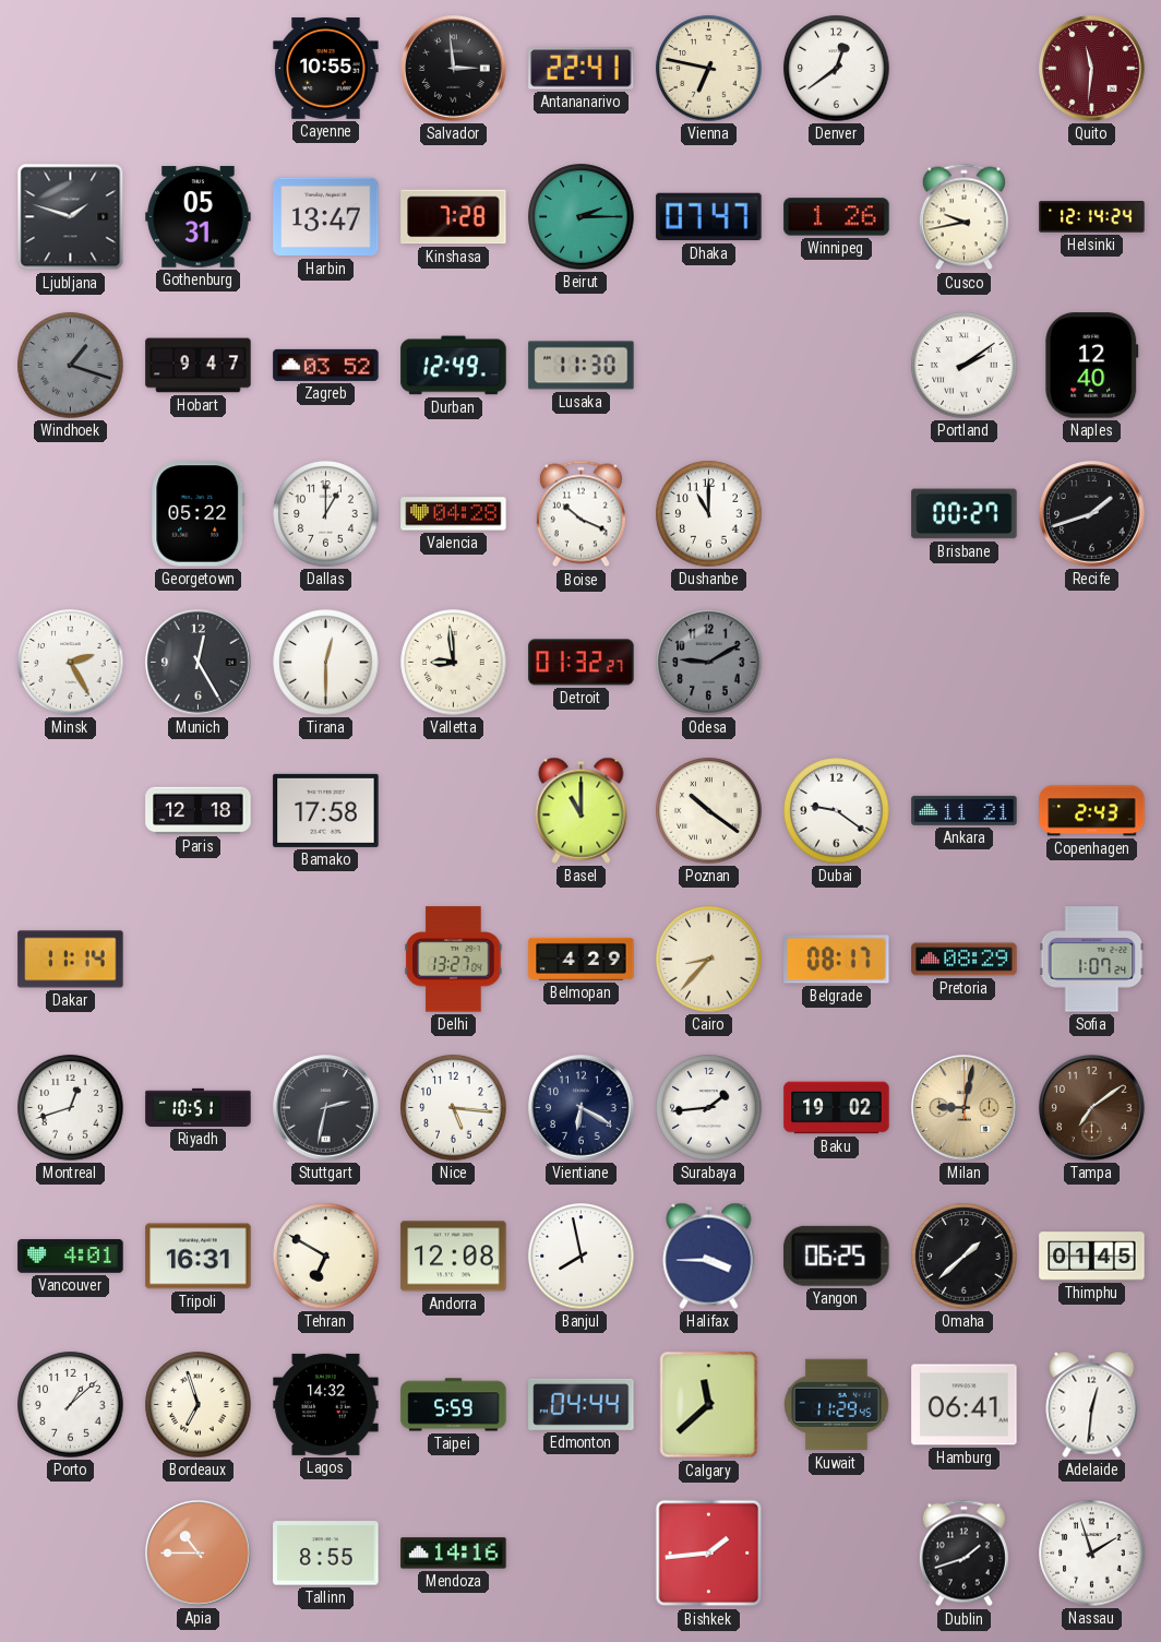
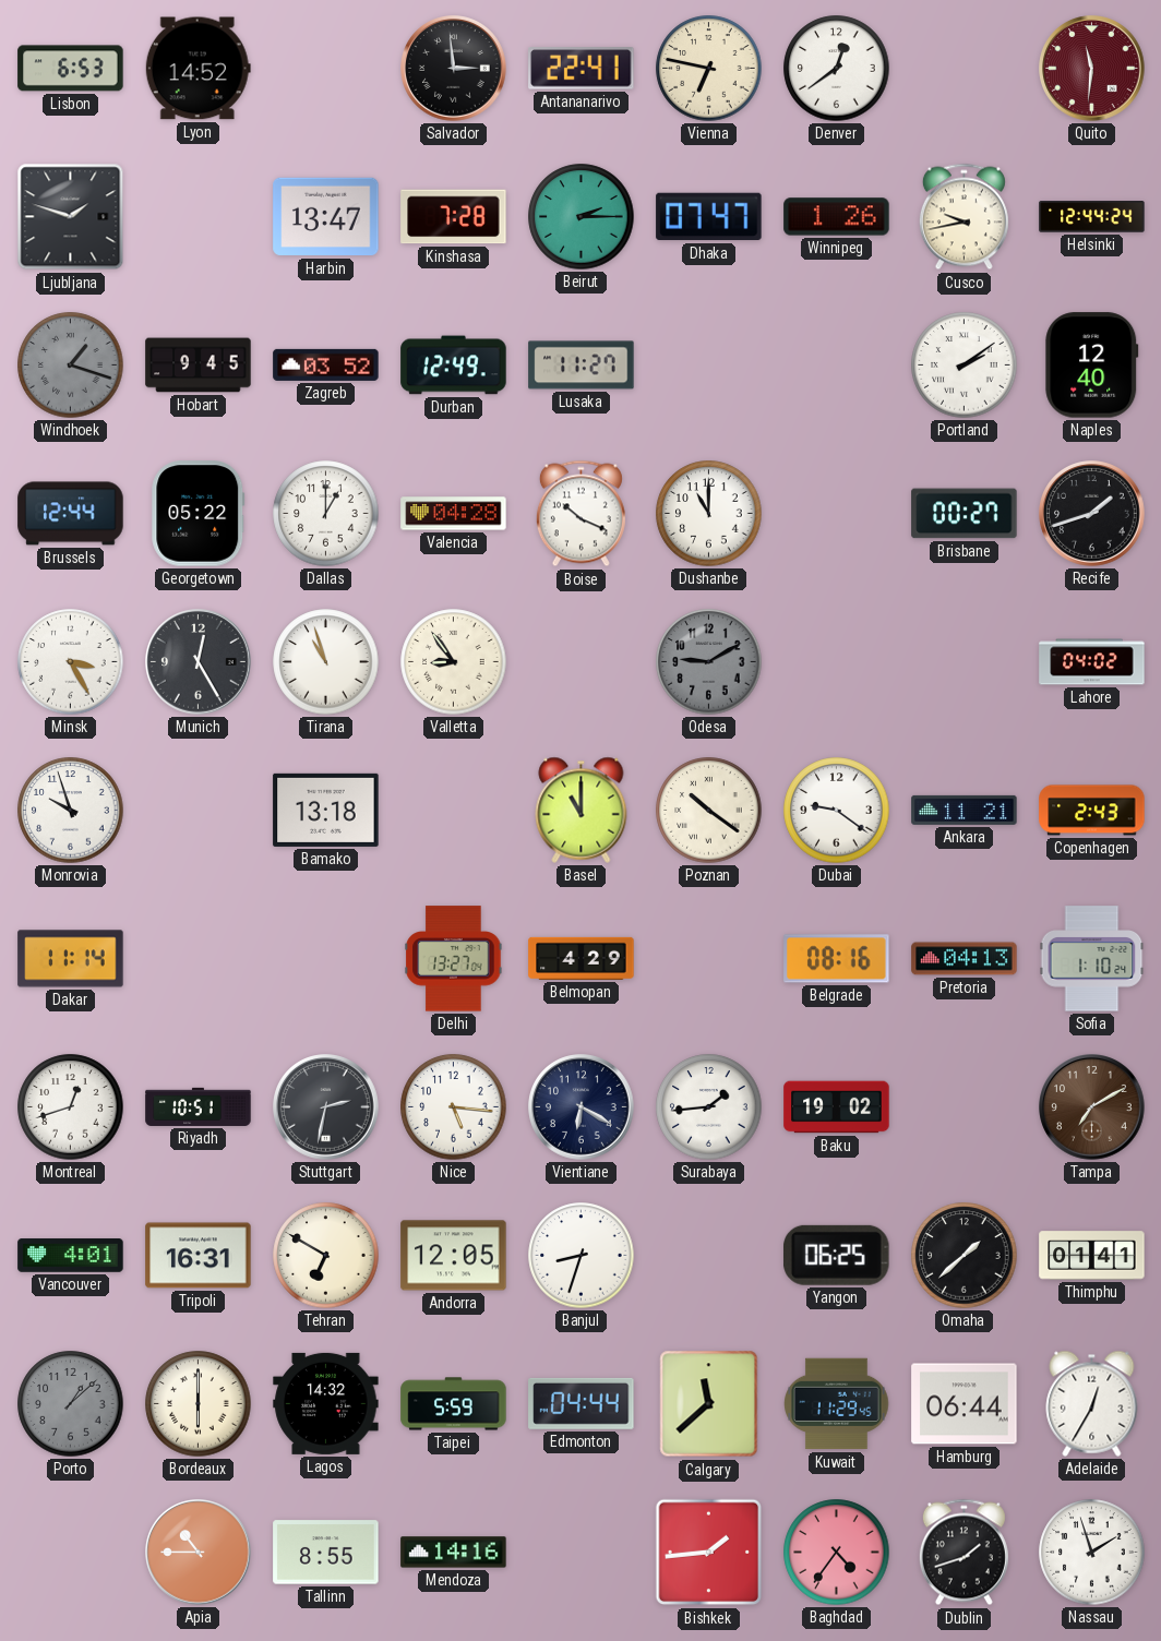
Lisbon: none -> 6:53
Lyon: none -> 14:52
Cayenne: 10:55 -> none
Gothenburg: 05:31 -> none
Helsinki: 12:14 -> 12:44
Hobart: 9:47 -> 9:45
Lusaka: 11:30 -> 11:27
Brussels: none -> 12:44
Minsk: 2:25 -> 3:25
Tirana: 12:30 -> 10:57
Valletta: 8:59 -> 8:54
Detroit: 01:32 -> none
Lahore: none -> 04:02
Monrovia: none -> 9:57
Paris: 12:18 -> none
Bamako: 17:58 -> 13:18
Cairo: 8:37 -> none
Belgrade: 08:17 -> 08:16
Pretoria: 08:29 -> 04:13
Sofia: 1:07 -> 1:10
Milan: 9:02 -> none
Tampa: 7:09 -> 7:10
Andorra: 12:08 -> 12:05
Banjul: 7:58 -> 8:33
Halifax: 3:45 -> none
Thimphu: 01:45 -> 01:41
Porto dial: white -> grey
Bordeaux: 6:57 -> 6:00
Hamburg: 06:41 -> 06:44
Adelaide: 12:31 -> 12:35
Baghdad: none -> 4:36
